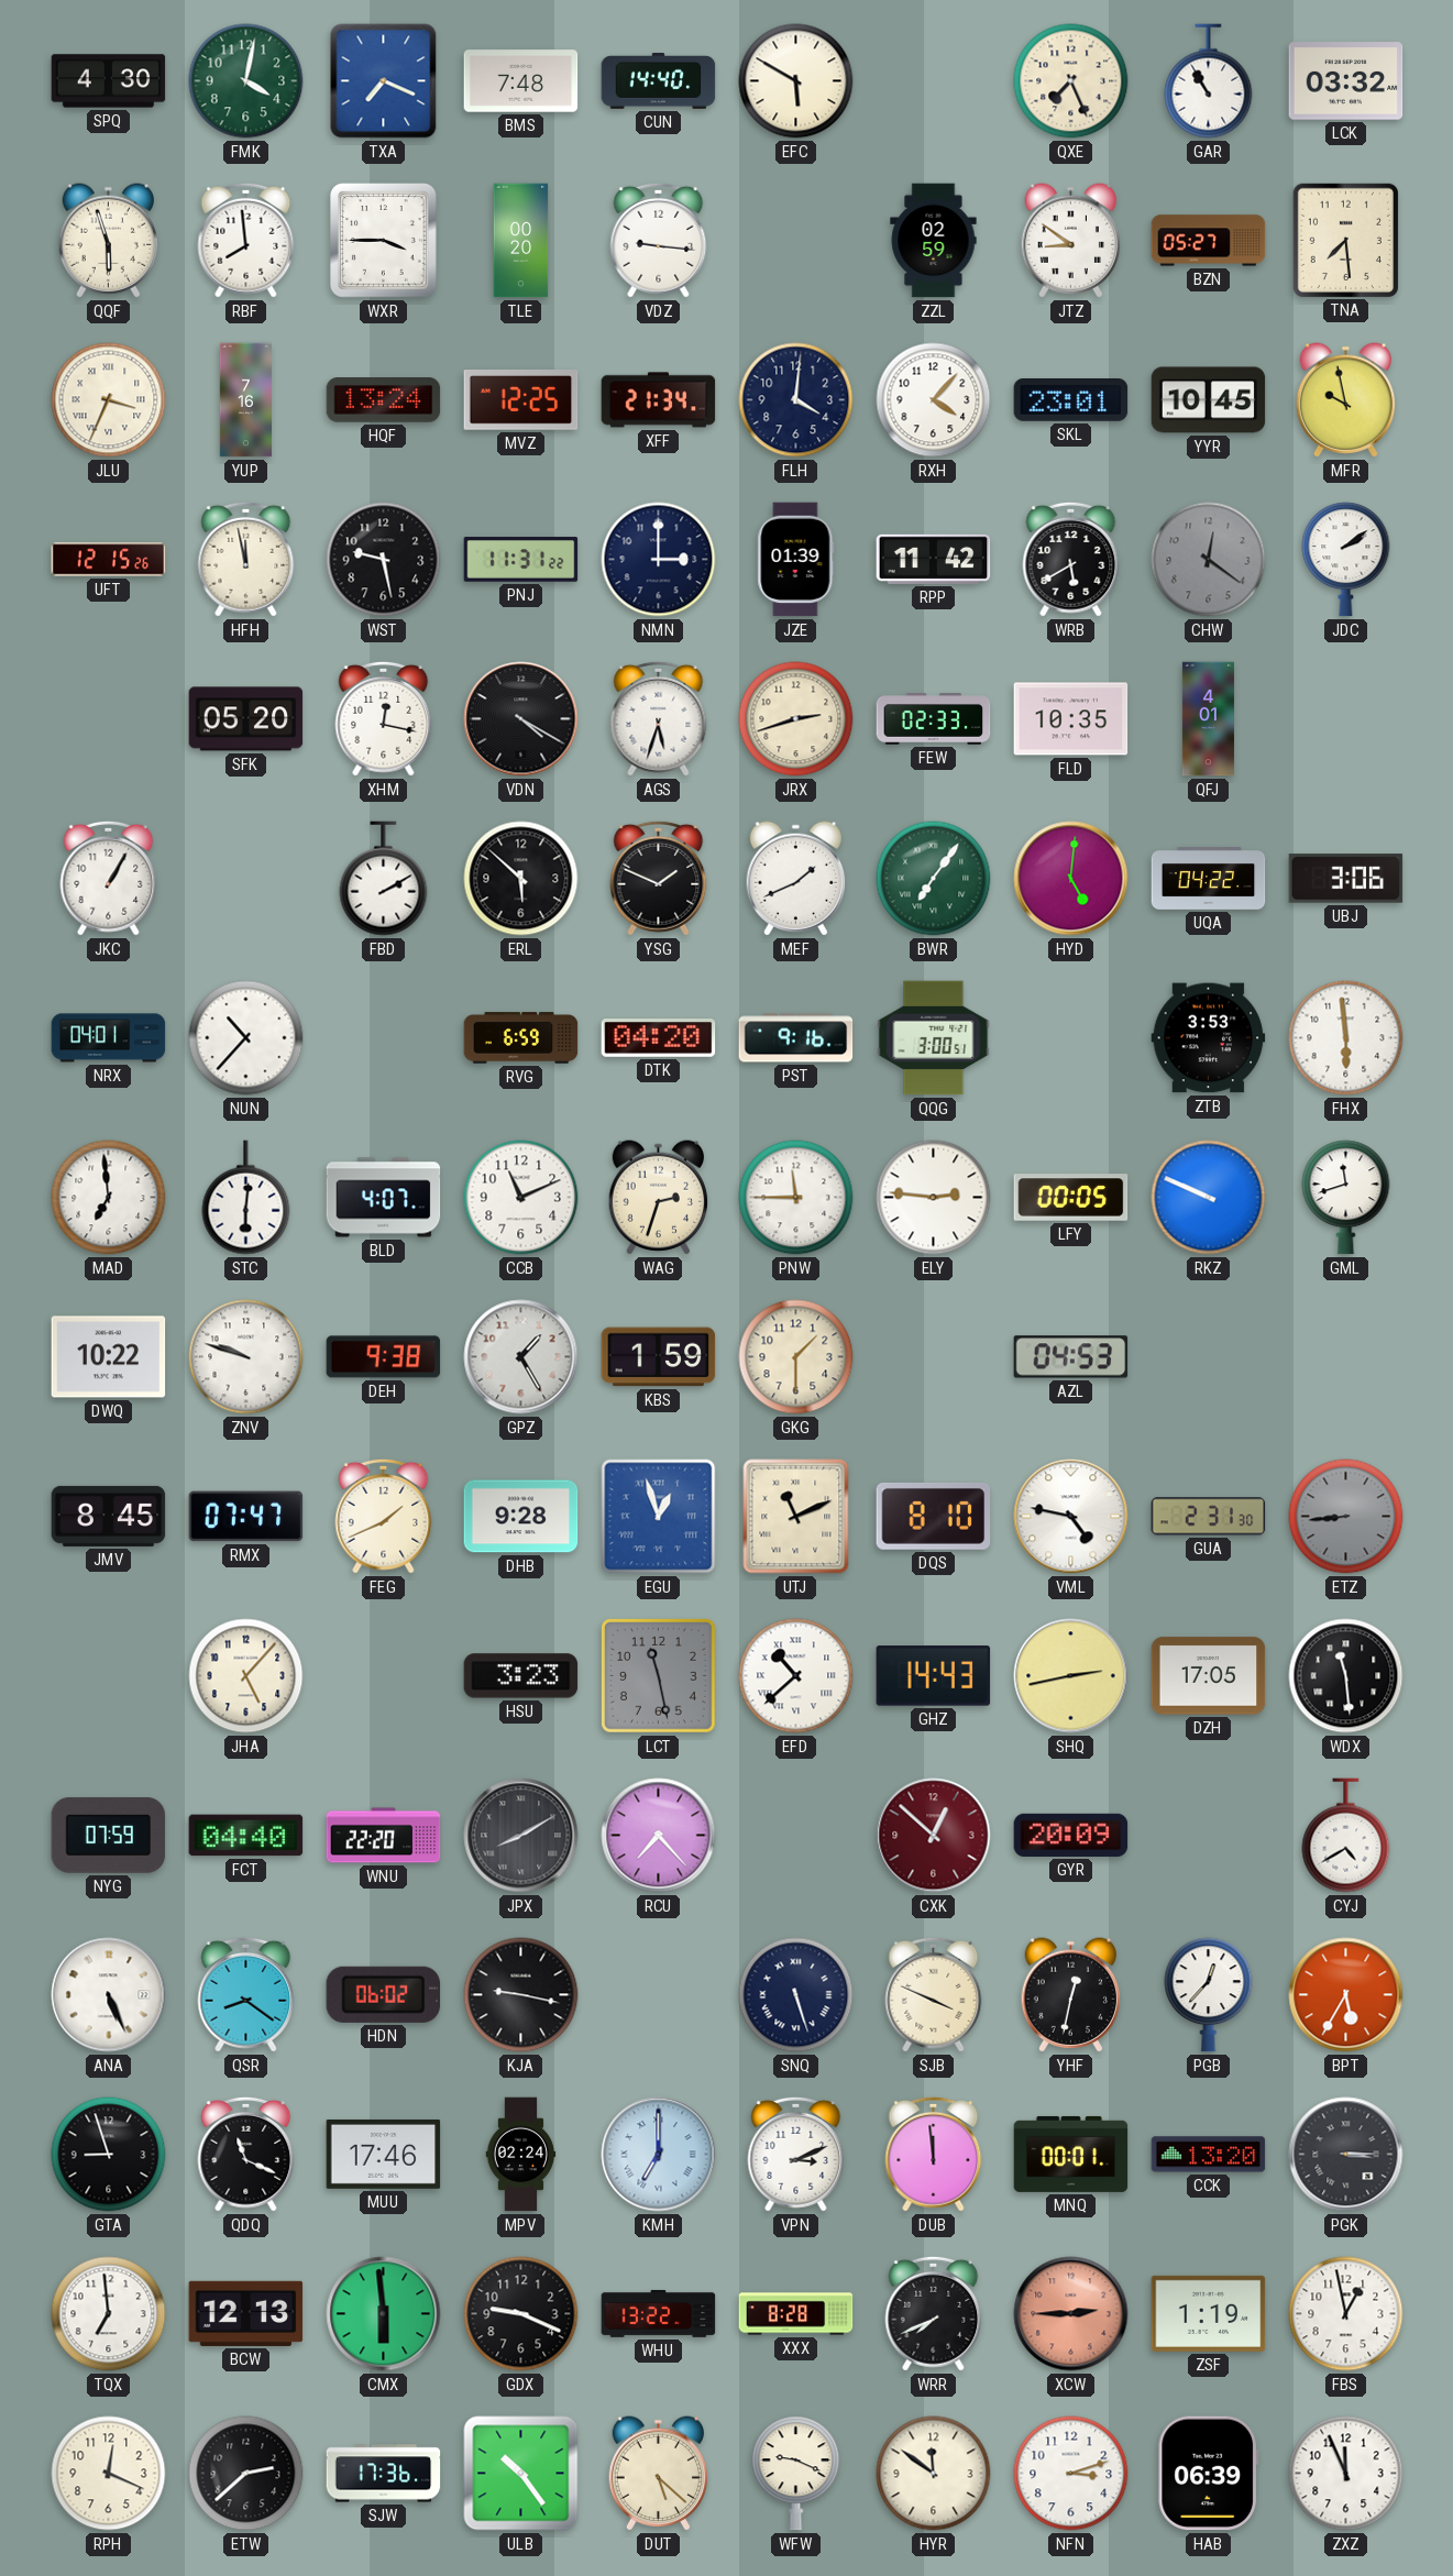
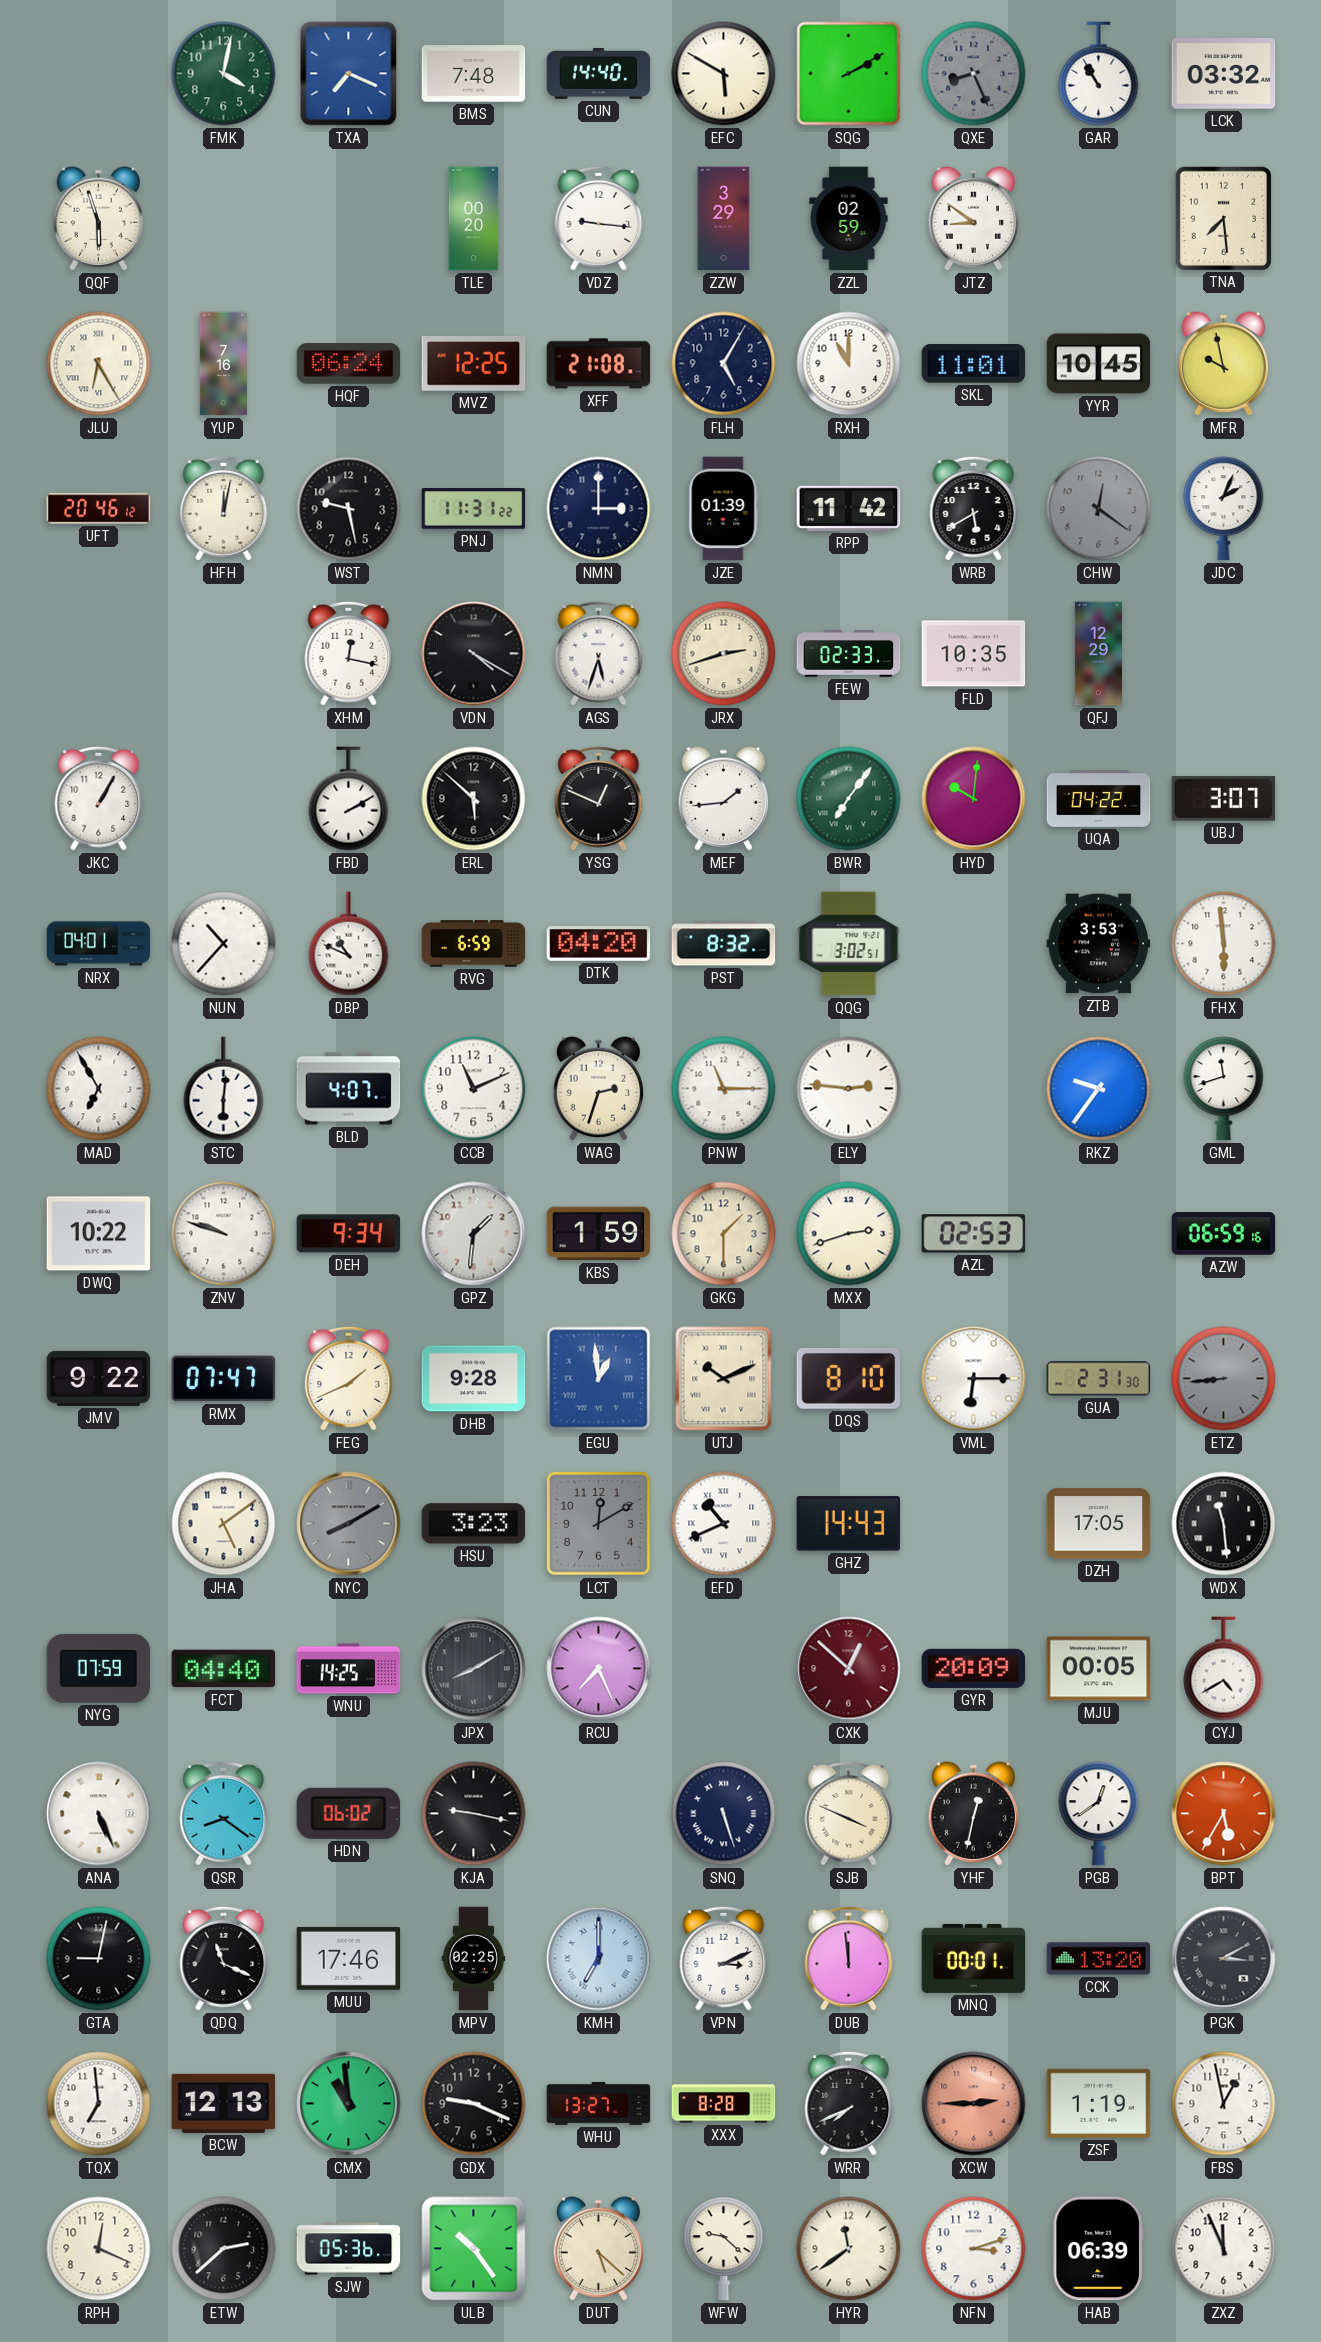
SPQ: 4:30 -> none
SQG: none -> 2:10
QXE: 7:26 -> 8:26
QXE dial: cream -> grey
RBF: 7:59 -> none
WXR: 3:45 -> none
ZZW: none -> 3:29
BZN: 05:27 -> none
JLU: 3:34 -> 6:25
HQF: 13:24 -> 06:24
XFF: 21:34 -> 21:08
FLH: 4:01 -> 5:05
RXH: 4:07 -> 11:00
SKL: 23:01 -> 11:01
UFT: 12:15 -> 20:46
HFH: 11:58 -> 12:02
JDC: 2:09 -> 2:04
SFK: 05:20 -> none
QFJ: 4:01 -> 12:29
YSG: 1:49 -> 12:49
MEF: 1:41 -> 1:44
HYD: 5:01 -> 10:01
UBJ: 3:06 -> 3:07
DBP: none -> 10:49
PST: 9:16 -> 8:32
QQG: 3:00 -> 3:02
MAD: 6:59 -> 6:55
PNW: 11:45 -> 11:15
LFY: 00:05 -> none
RKZ: 9:49 -> 9:36
DEH: 9:38 -> 9:34
GPZ: 1:25 -> 1:31
MXX: none -> 2:42
AZL: 04:53 -> 02:53
AZW: none -> 06:59
JMV: 8:45 -> 9:22
EGU: 12:57 -> 12:59
UTJ: 11:11 -> 10:11
VML: 4:47 -> 6:15
JHA: 5:07 -> 5:09
NYC: none -> 8:10
LCT: 11:28 -> 12:10
EFD: 10:38 -> 10:41
SHQ: 2:43 -> none
WNU: 22:20 -> 14:25
RCU: 7:23 -> 7:26
MJU: none -> 00:05
PGB: 12:37 -> 12:39
GTA: 8:57 -> 9:02
MPV: 02:24 -> 02:25
PGK: 3:15 -> 3:10
CMX: 5:59 -> 10:59
WHU: 13:22 -> 13:27
SJW: 17:36 -> 05:36
WFW: 9:19 -> 9:22
HYR: 11:51 -> 11:39
